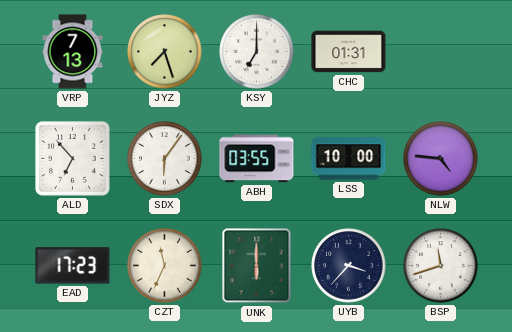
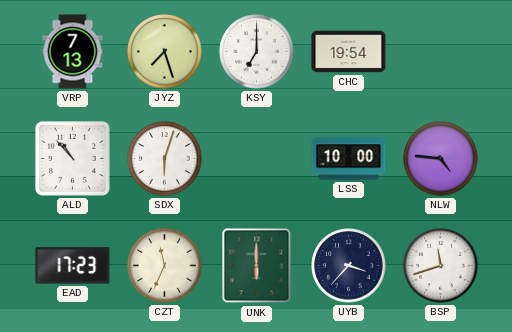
CHC: 01:31 -> 19:54
ALD: 6:53 -> 10:53
SDX: 6:06 -> 6:03
ABH: 03:55 -> none
